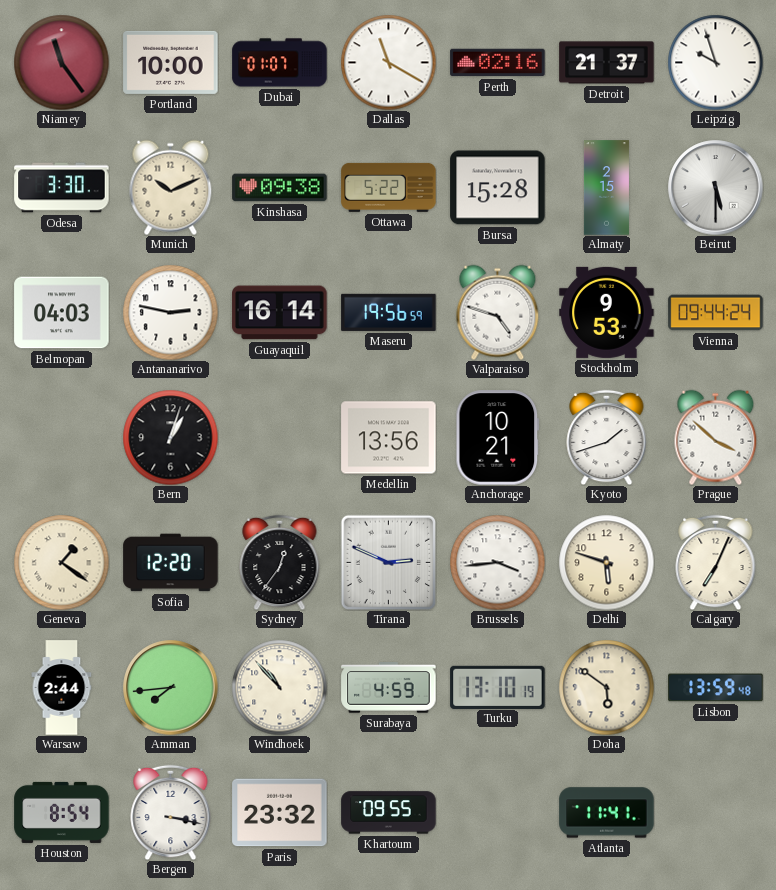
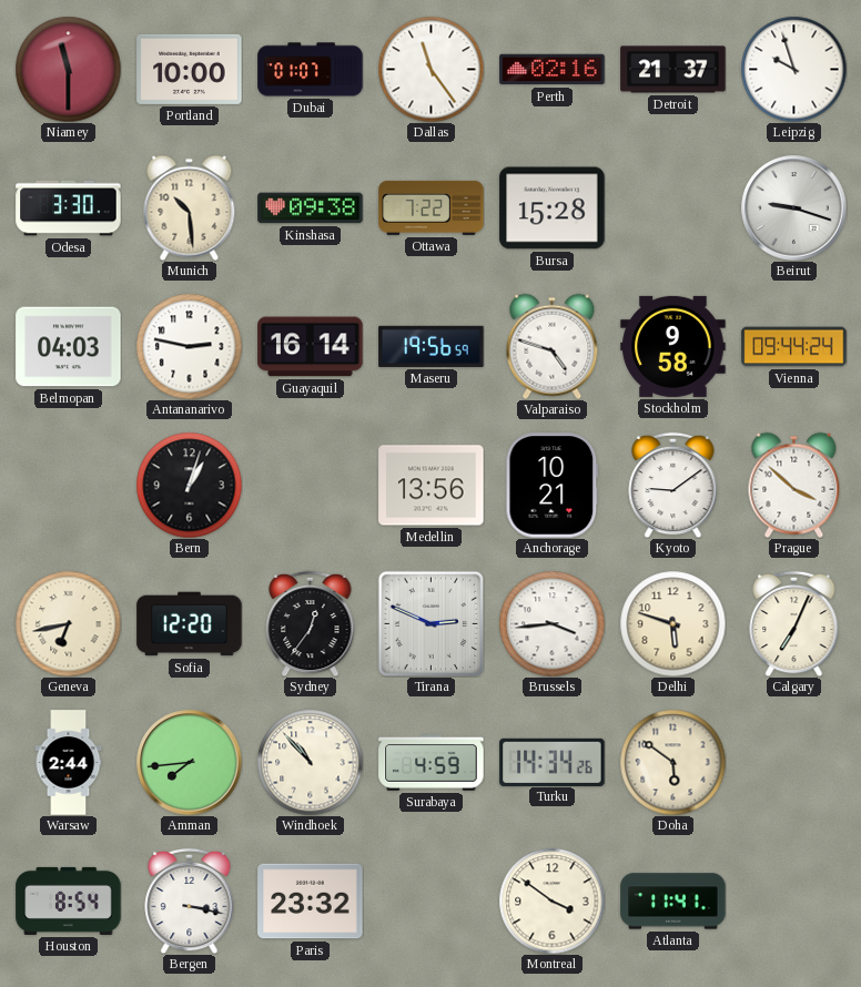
Niamey: 11:24 -> 11:30
Dallas: 11:20 -> 11:24
Munich: 10:11 -> 10:29
Ottawa: 5:22 -> 7:22
Almaty: 2:15 -> none
Beirut: 5:30 -> 9:18
Stockholm: 9:53 -> 9:58
Kyoto: 1:42 -> 9:09
Geneva: 1:21 -> 6:43
Turku: 13:10 -> 14:34
Lisbon: 13:59 -> none
Khartoum: 09:55 -> none
Montreal: none -> 3:51
